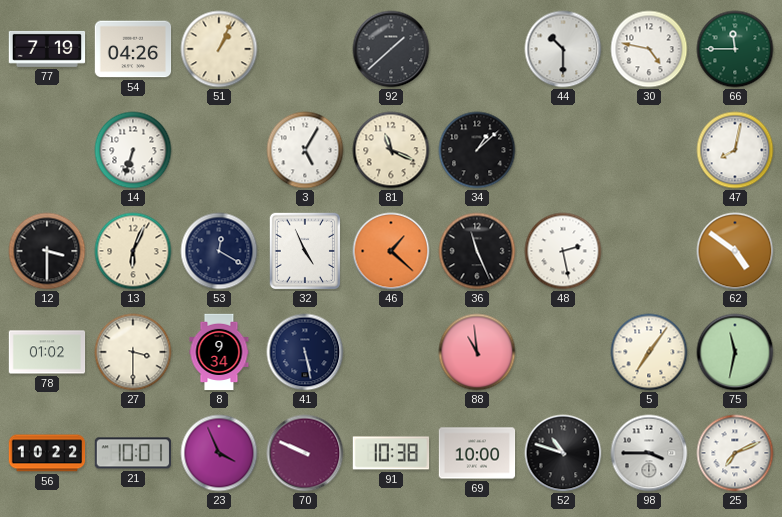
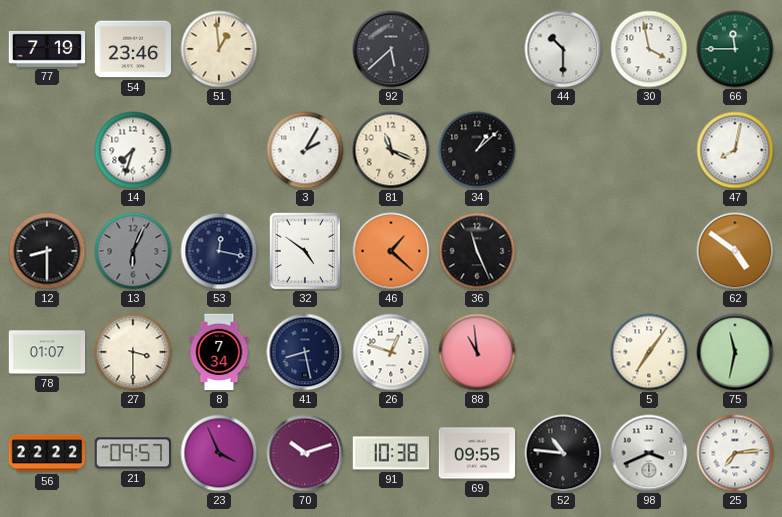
54: 04:26 -> 23:46
51: 1:04 -> 12:59
92: 1:38 -> 5:38
30: 4:47 -> 3:58
14: 6:33 -> 7:33
3: 5:05 -> 2:05
12: 3:30 -> 8:30
13 dial: cream -> grey
53: 12:20 -> 12:17
32: 4:56 -> 4:51
48: 2:28 -> none
78: 01:02 -> 01:07
8: 9:34 -> 7:34
41: 5:28 -> 8:28
26: none -> 12:48
56: 10:22 -> 22:22
21: 10:01 -> 09:57
70: 9:49 -> 10:12
69: 10:00 -> 09:55
52: 10:48 -> 10:46
98: 3:45 -> 3:41
25: 7:11 -> 7:14
